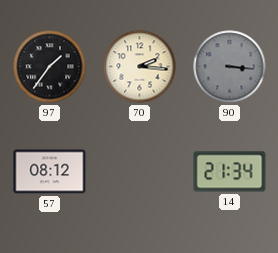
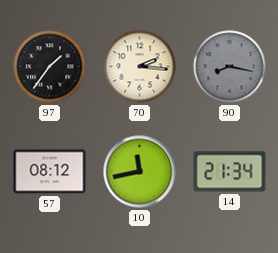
90: 3:16 -> 8:17
10: none -> 11:43
